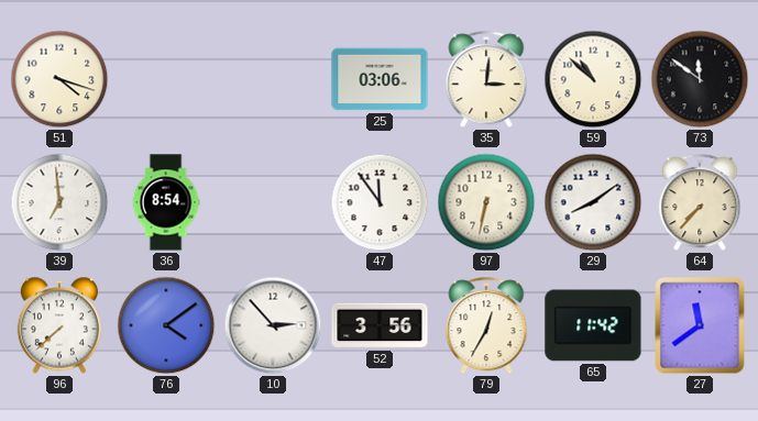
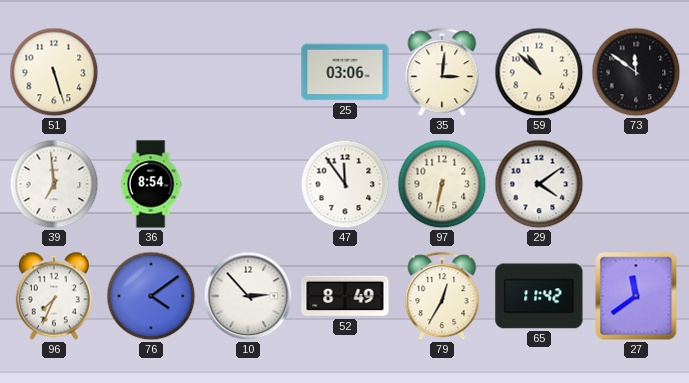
51: 4:18 -> 5:27
29: 8:09 -> 4:09
64: 7:37 -> none
96: 7:38 -> 7:34
52: 3:56 -> 8:49
